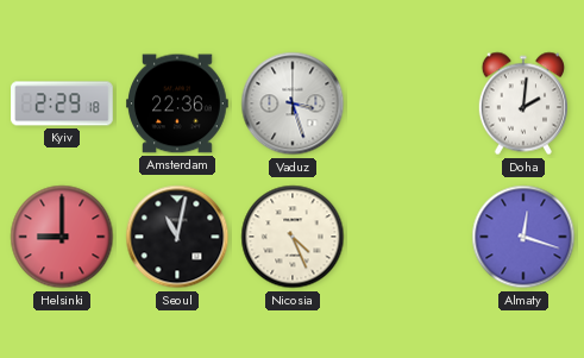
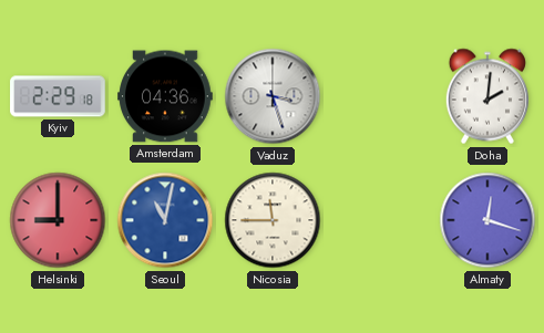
Amsterdam: 22:36 -> 04:36
Seoul dial: black -> blue
Nicosia: 4:26 -> 11:45
